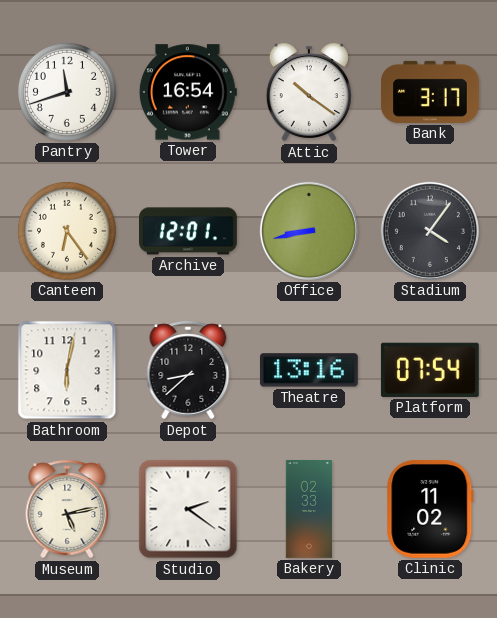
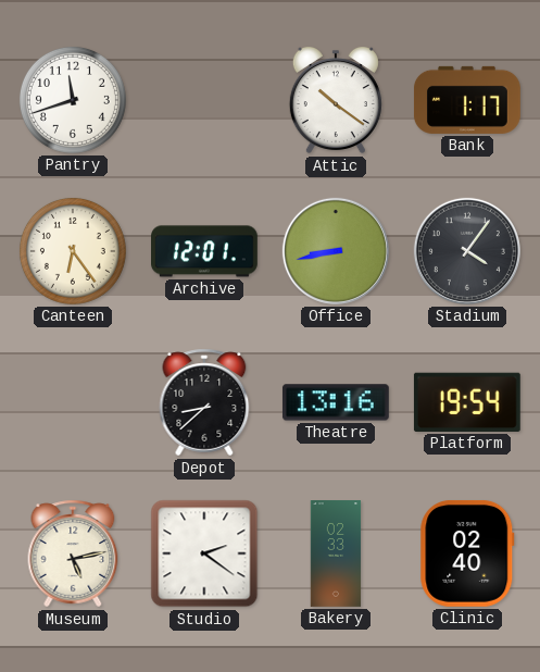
Tower: 16:54 -> none
Bank: 3:17 -> 1:17
Bathroom: 6:02 -> none
Platform: 07:54 -> 19:54
Clinic: 11:02 -> 02:40
